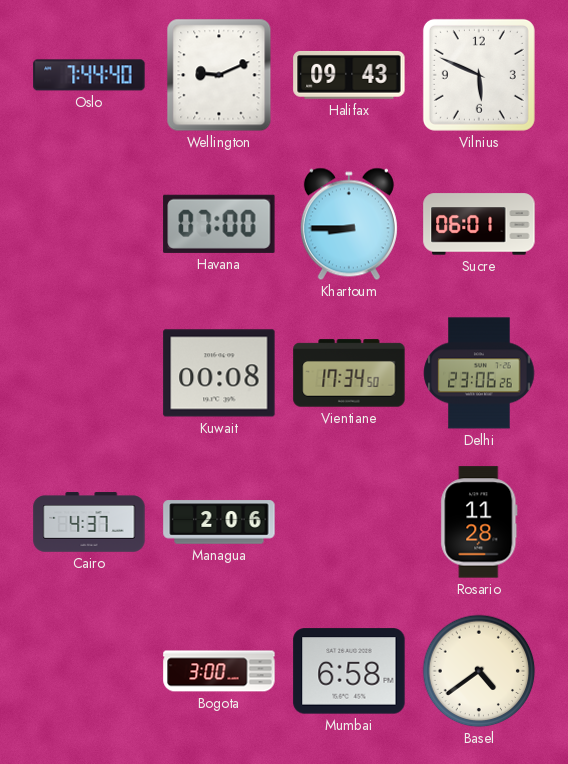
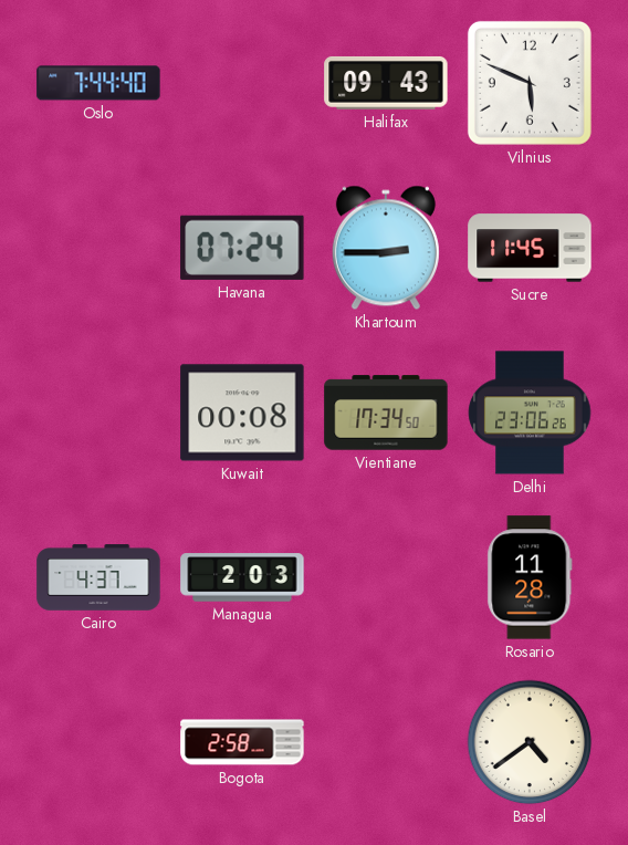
Wellington: 9:11 -> none
Havana: 07:00 -> 07:24
Khartoum: 8:45 -> 2:45
Sucre: 06:01 -> 11:45
Managua: 2:06 -> 2:03
Bogota: 3:00 -> 2:58
Mumbai: 6:58 -> none
